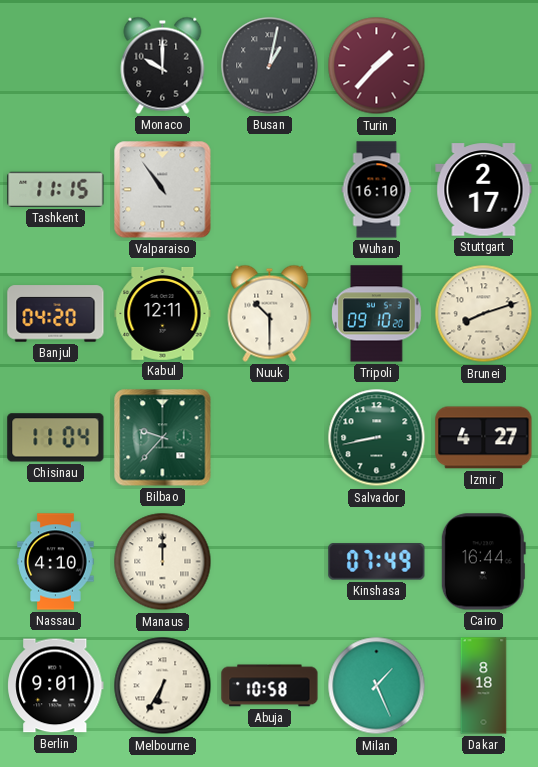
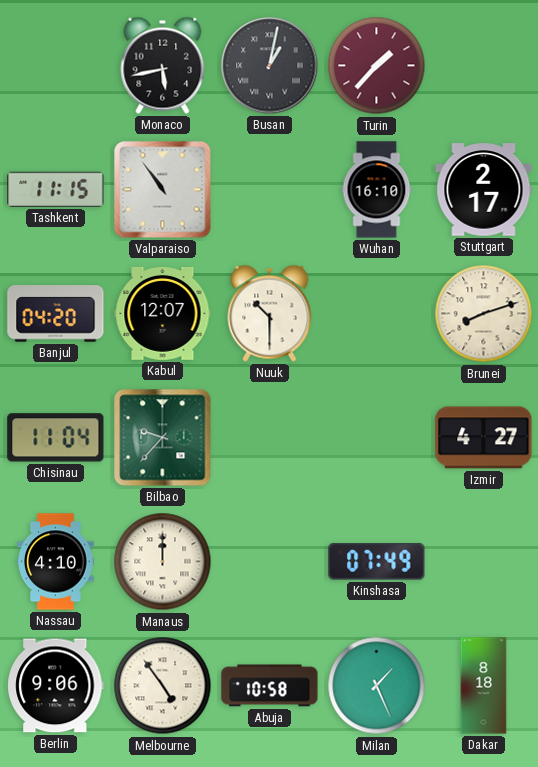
Monaco: 10:00 -> 5:43
Kabul: 12:11 -> 12:07
Tripoli: 09:10 -> none
Salvador: 8:43 -> none
Cairo: 16:44 -> none
Berlin: 9:01 -> 9:06
Melbourne: 6:35 -> 4:54
